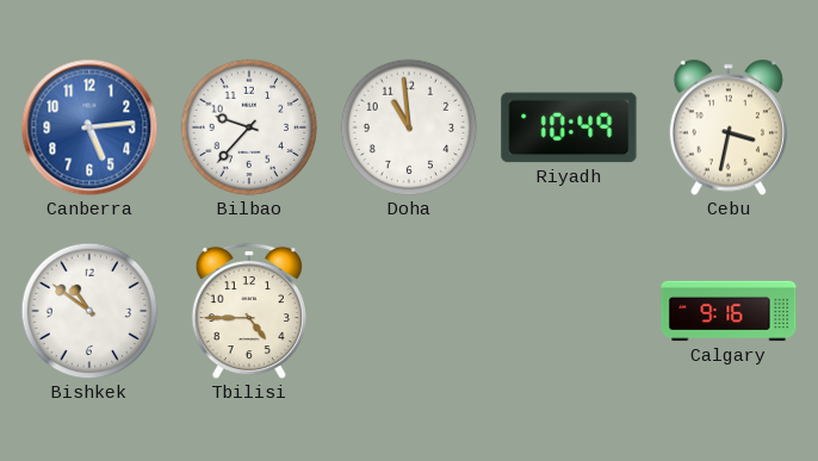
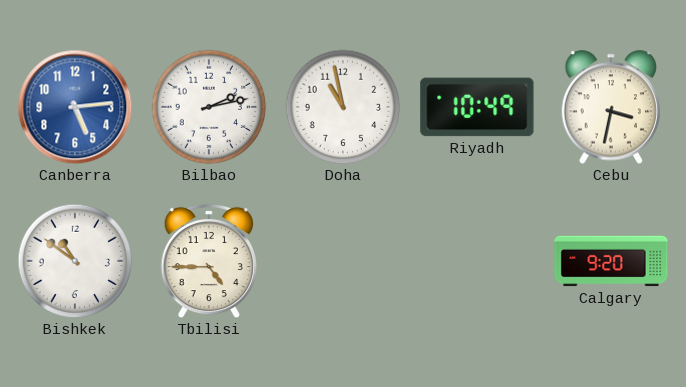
Bilbao: 9:37 -> 2:13
Doha: 10:59 -> 10:58
Calgary: 9:16 -> 9:20
